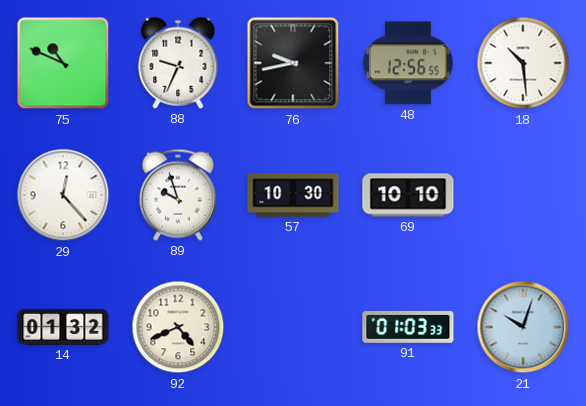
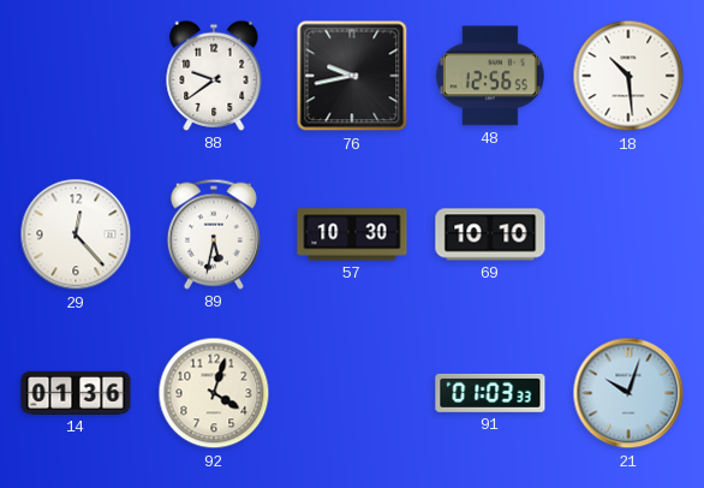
75: 10:49 -> none
88: 9:34 -> 9:39
89: 9:57 -> 5:32
14: 01:32 -> 01:36
92: 4:41 -> 4:03
